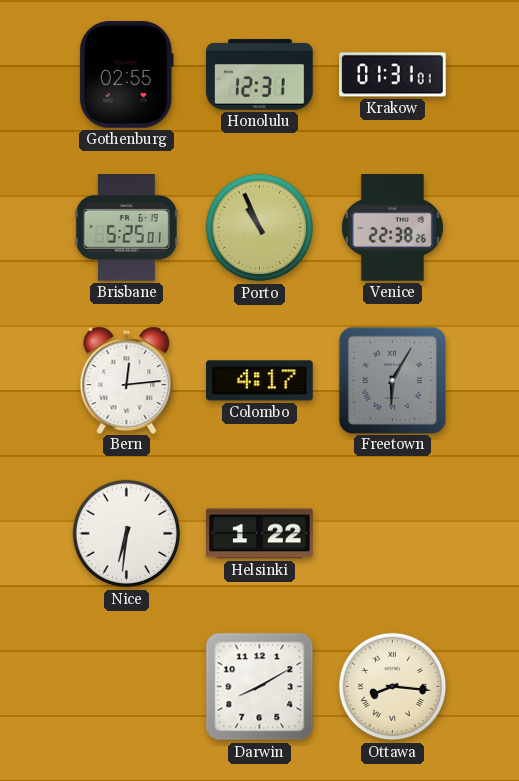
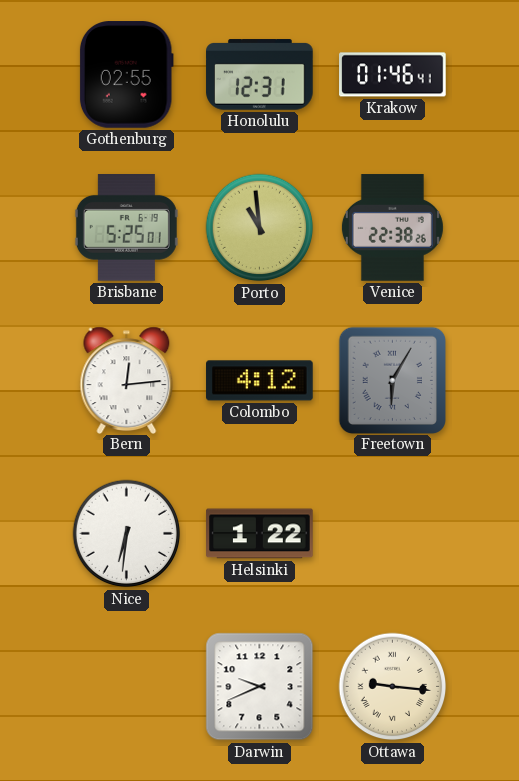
Krakow: 01:31 -> 01:46
Porto: 10:56 -> 10:59
Colombo: 4:17 -> 4:12
Darwin: 8:10 -> 9:41
Ottawa: 8:16 -> 9:16
